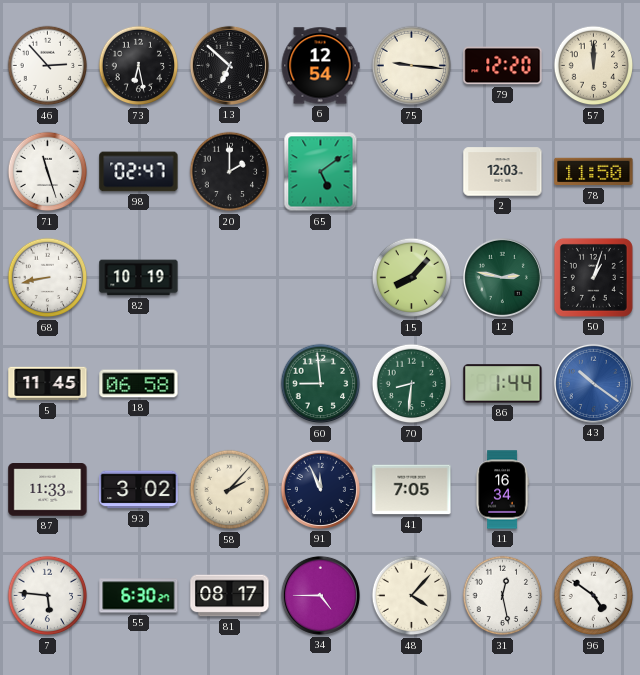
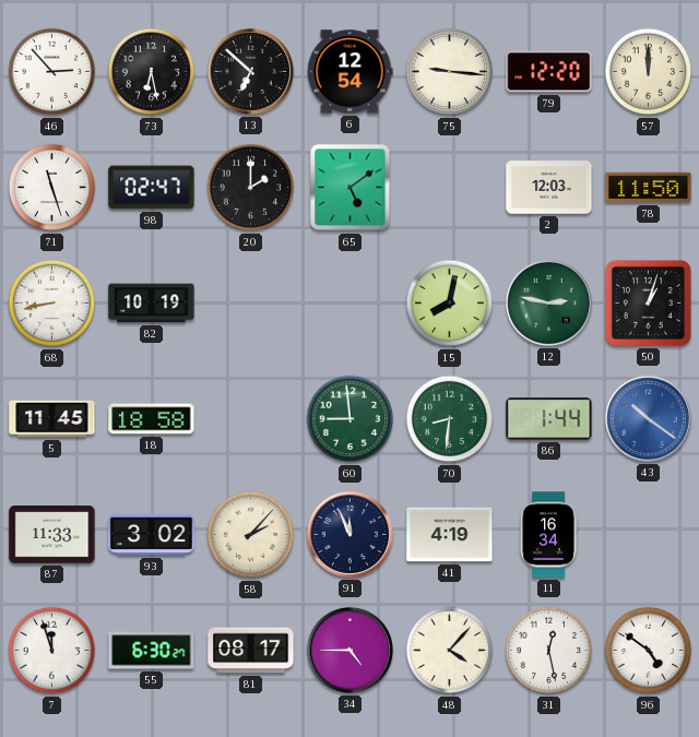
15: 8:07 -> 8:02
18: 06:58 -> 18:58
41: 7:05 -> 4:19
7: 5:46 -> 11:57
